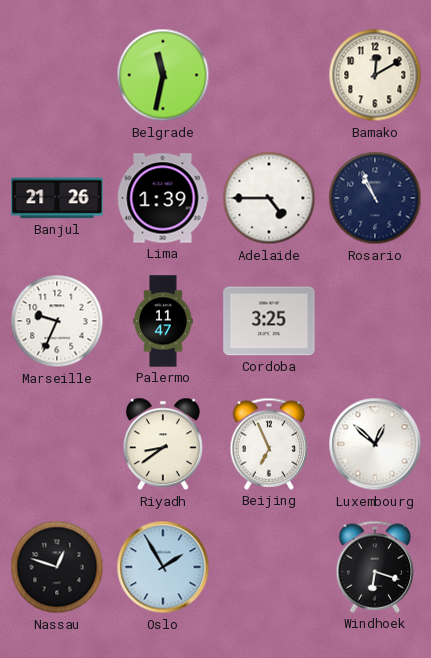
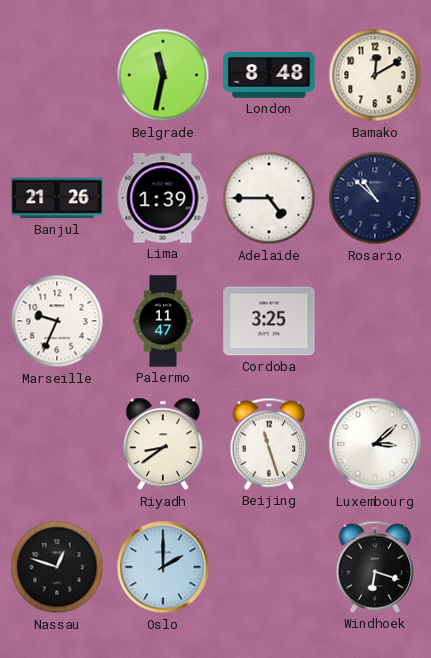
London: none -> 8:48
Rosario: 10:56 -> 10:52
Beijing: 6:56 -> 11:27
Luxembourg: 12:52 -> 3:08
Oslo: 1:55 -> 2:00
